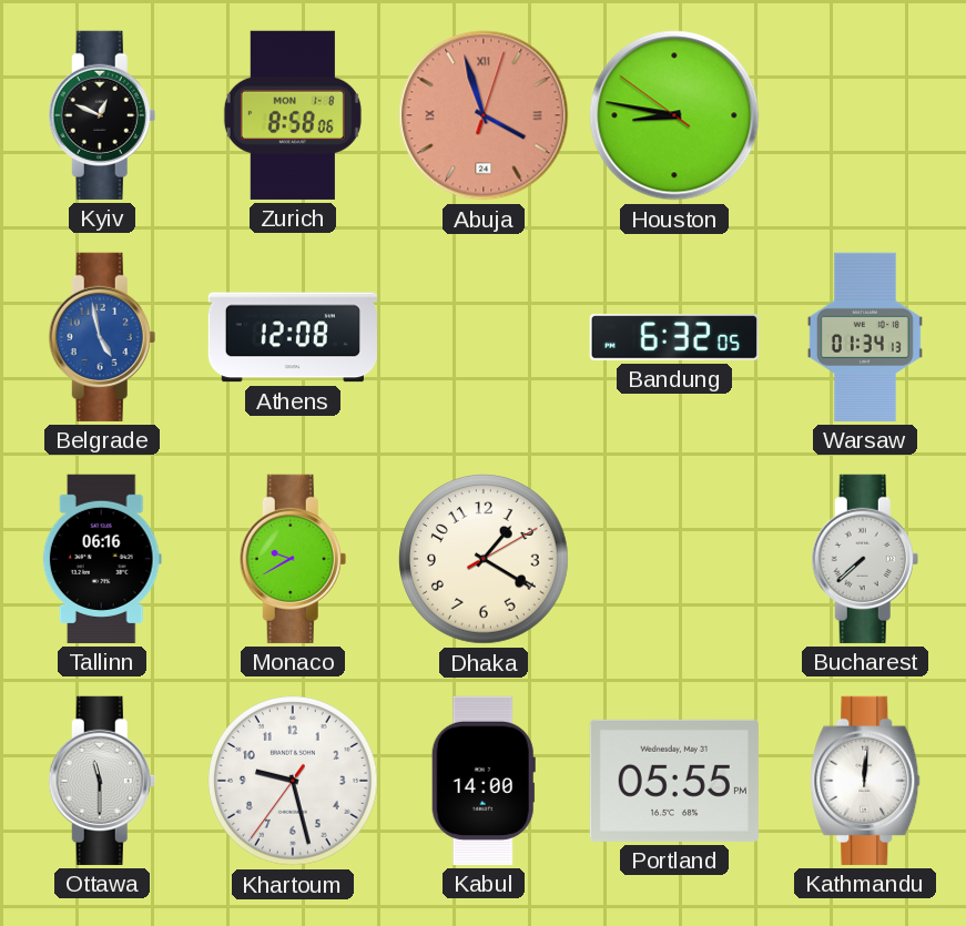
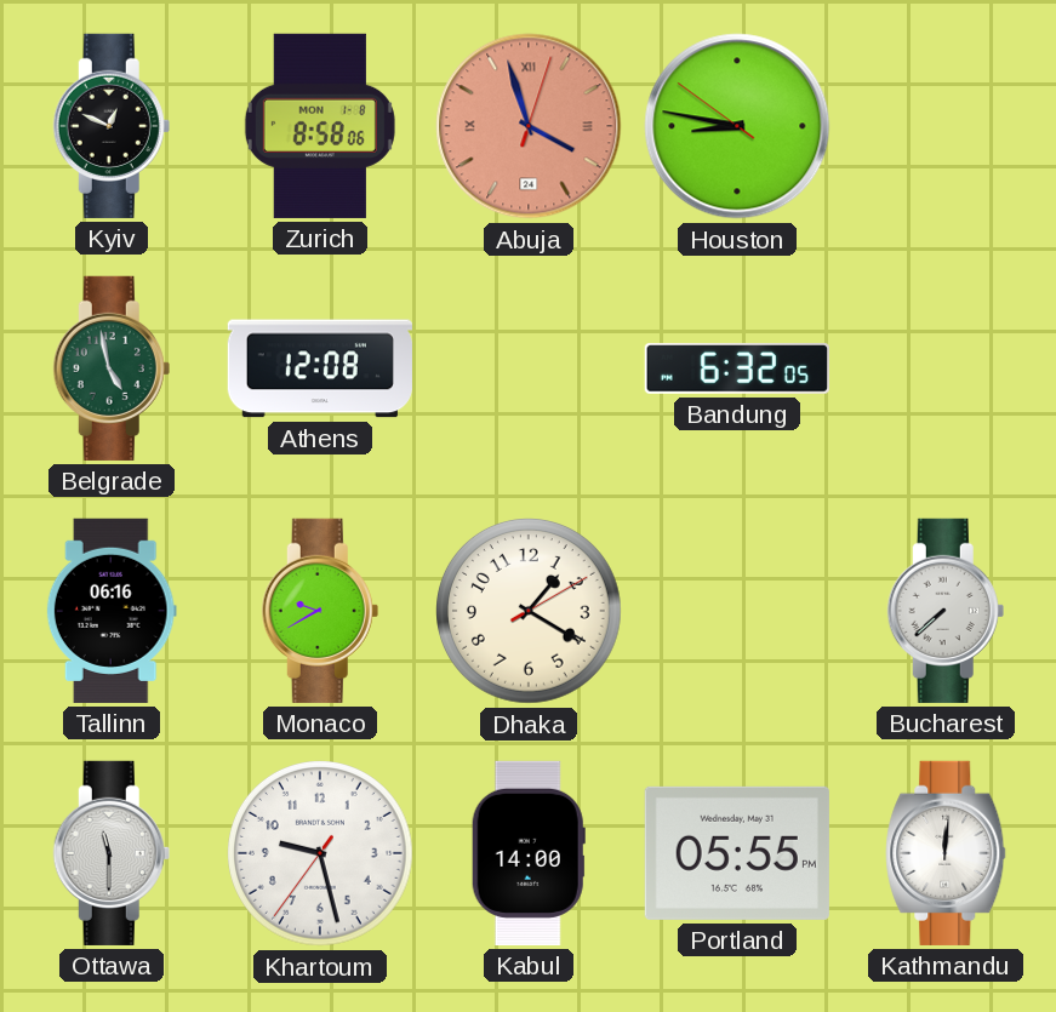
Belgrade dial: blue -> green
Warsaw: 01:34 -> none
